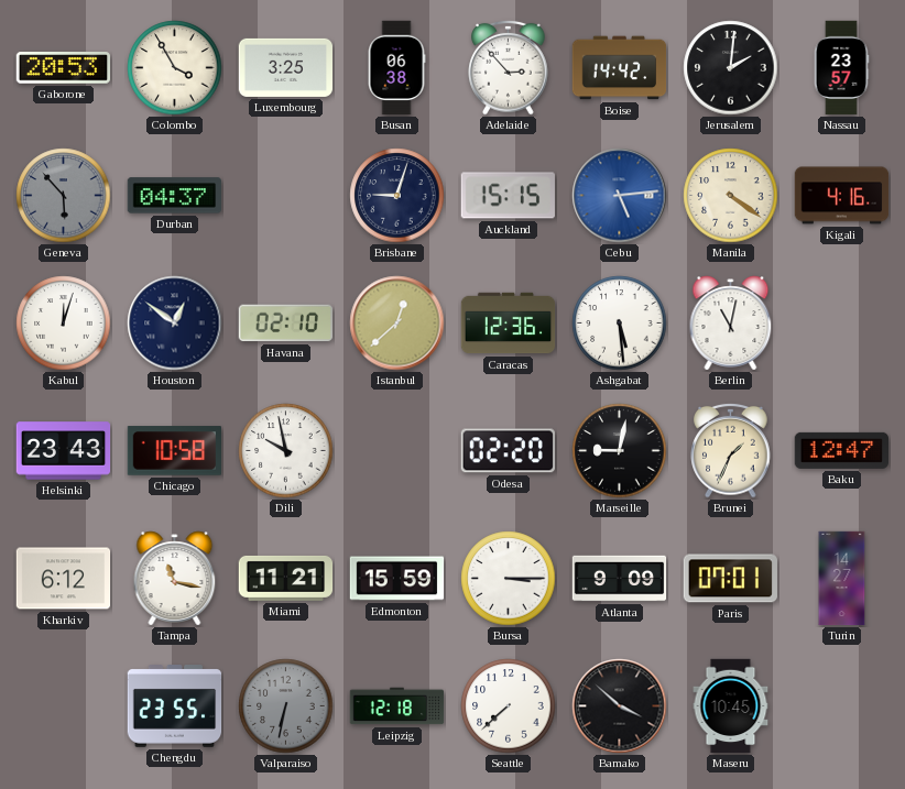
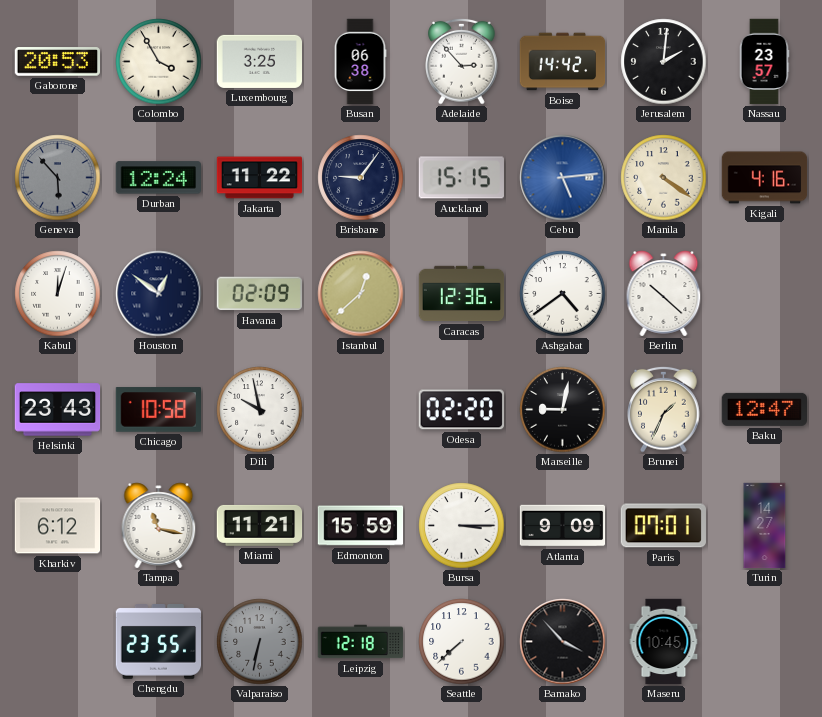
Durban: 04:37 -> 12:24
Jakarta: none -> 11:22
Brisbane: 9:03 -> 9:06
Havana: 02:10 -> 02:09
Ashgabat: 5:29 -> 4:39
Berlin: 11:02 -> 10:22
Bamako: 3:52 -> 3:53
